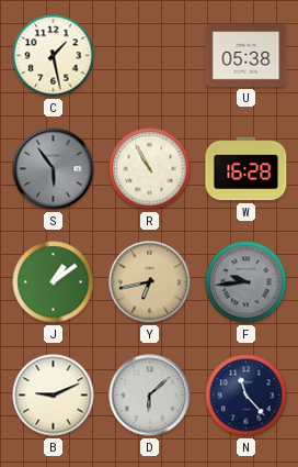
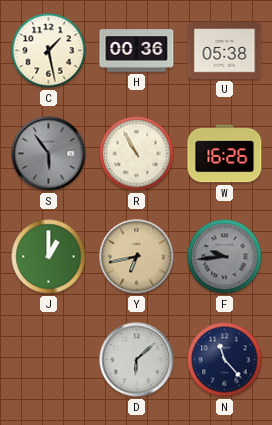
H: none -> 00:36
W: 16:28 -> 16:26
J: 1:09 -> 1:00
B: 9:11 -> none
